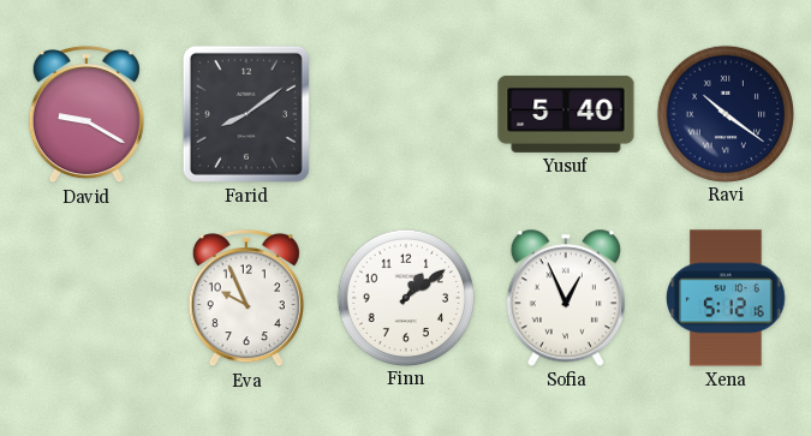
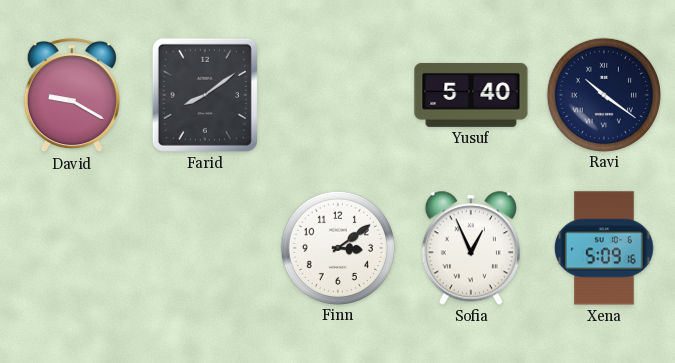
Eva: 9:56 -> none
Finn: 1:09 -> 3:09
Xena: 5:12 -> 5:09
